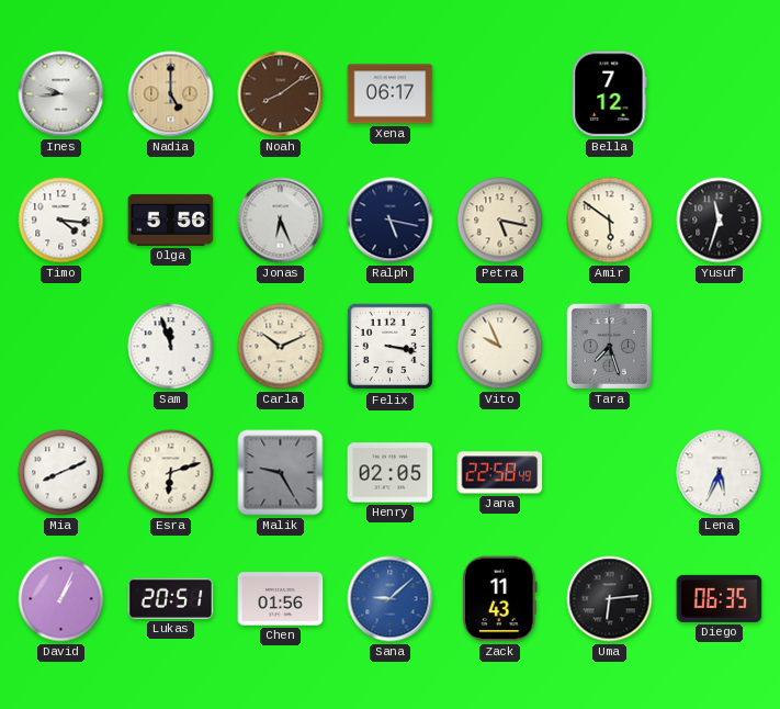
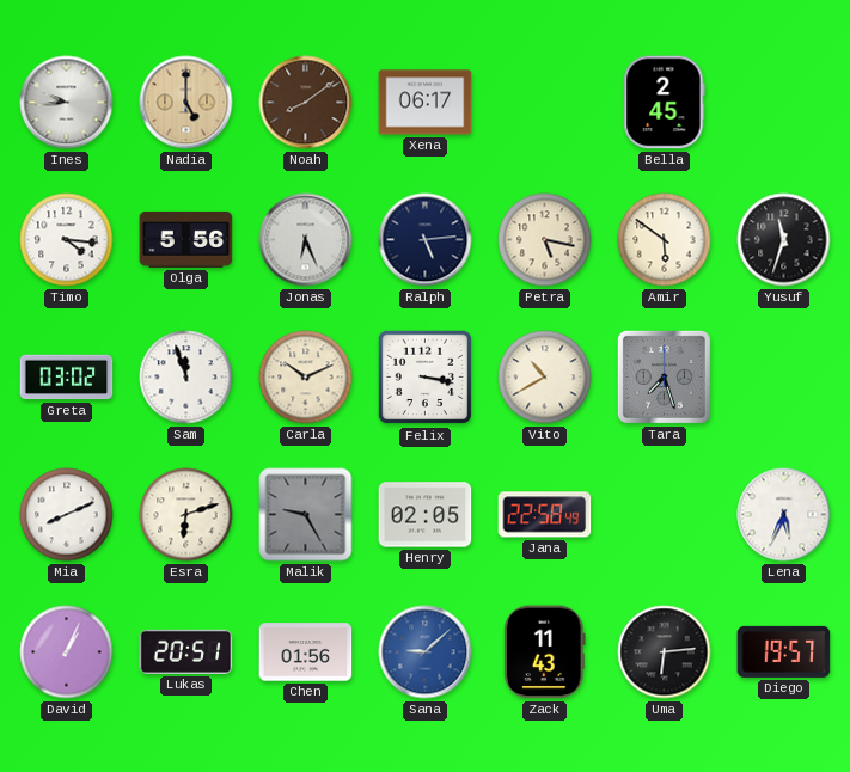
Bella: 7:12 -> 2:45
Ralph: 5:17 -> 5:14
Greta: none -> 03:02
Vito: 9:56 -> 10:40
Diego: 06:35 -> 19:57
